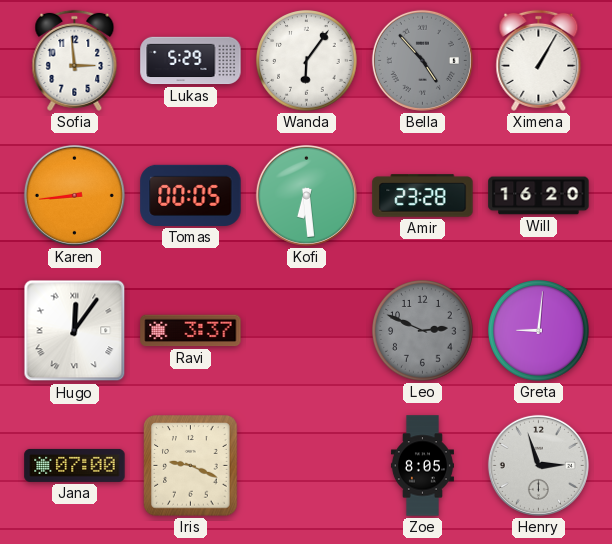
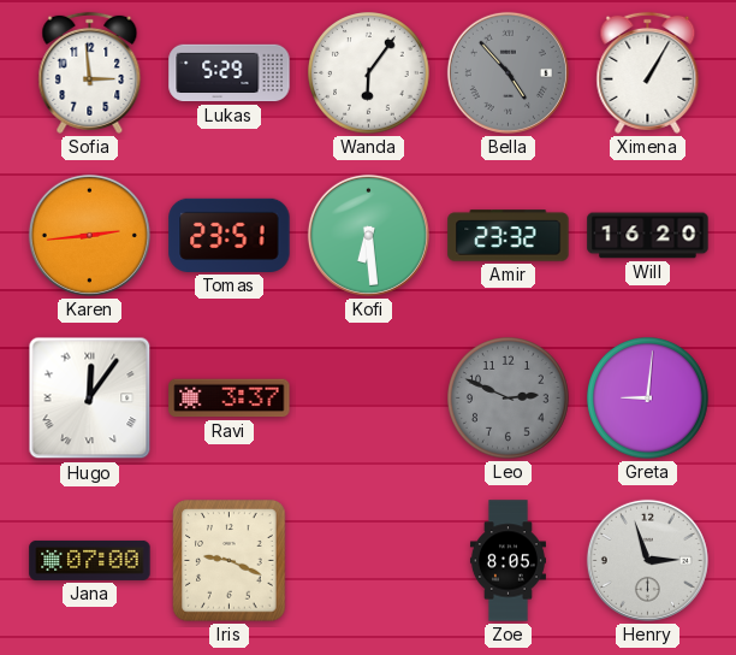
Karen: 8:44 -> 2:44
Tomas: 00:05 -> 23:51
Amir: 23:28 -> 23:32
